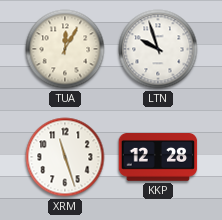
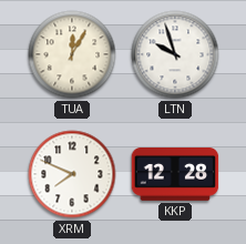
XRM: 11:27 -> 7:49
